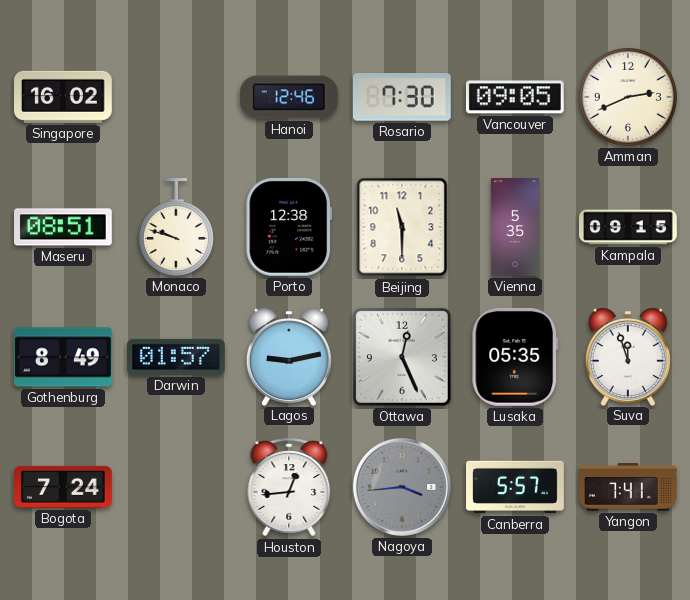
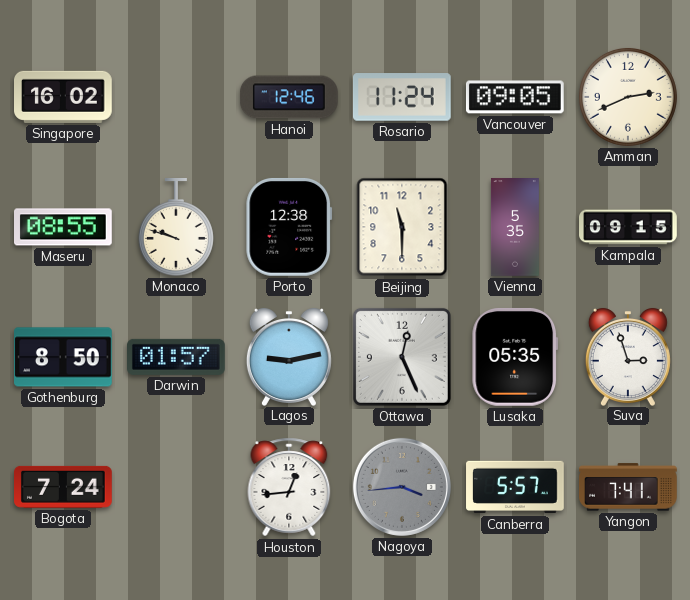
Rosario: 7:30 -> 11:24
Maseru: 08:51 -> 08:55
Gothenburg: 8:49 -> 8:50
Suva: 11:57 -> 2:57
